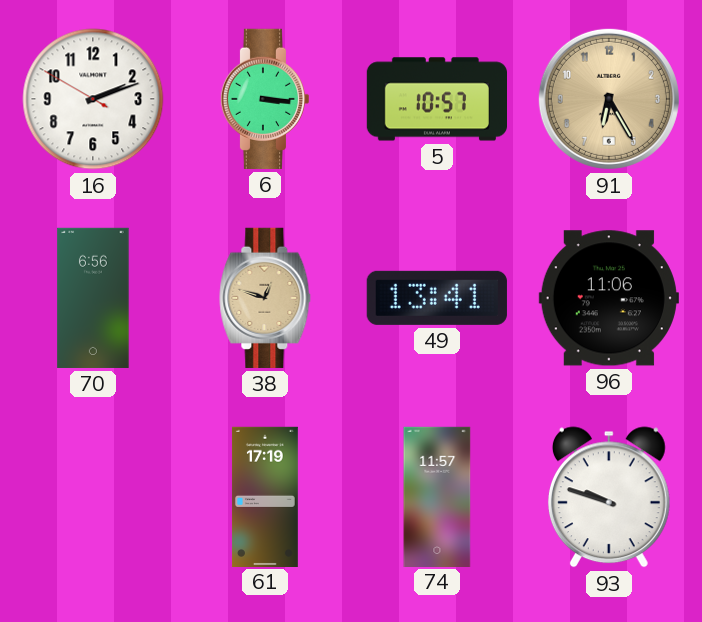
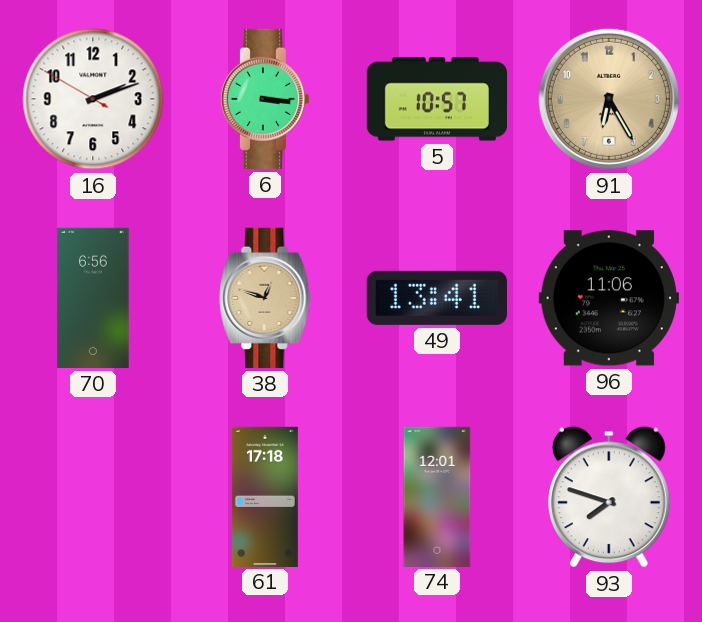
61: 17:19 -> 17:18
74: 11:57 -> 12:01
93: 9:48 -> 7:48
